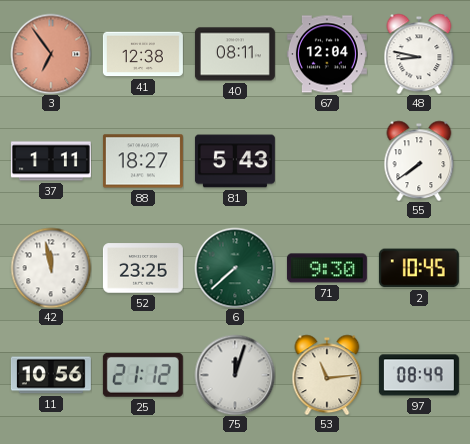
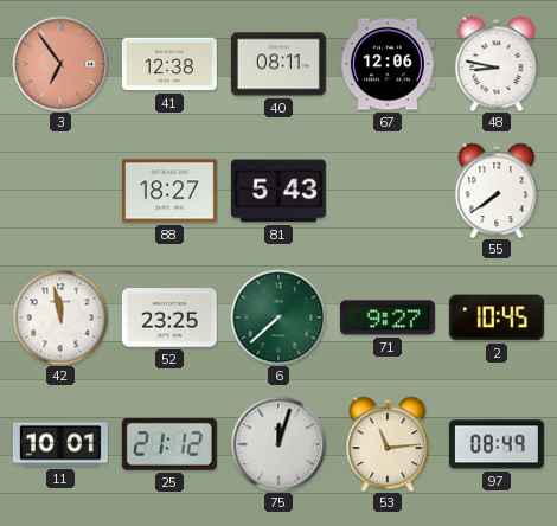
67: 12:04 -> 12:06
37: 1:11 -> none
71: 9:30 -> 9:27
11: 10:56 -> 10:01
